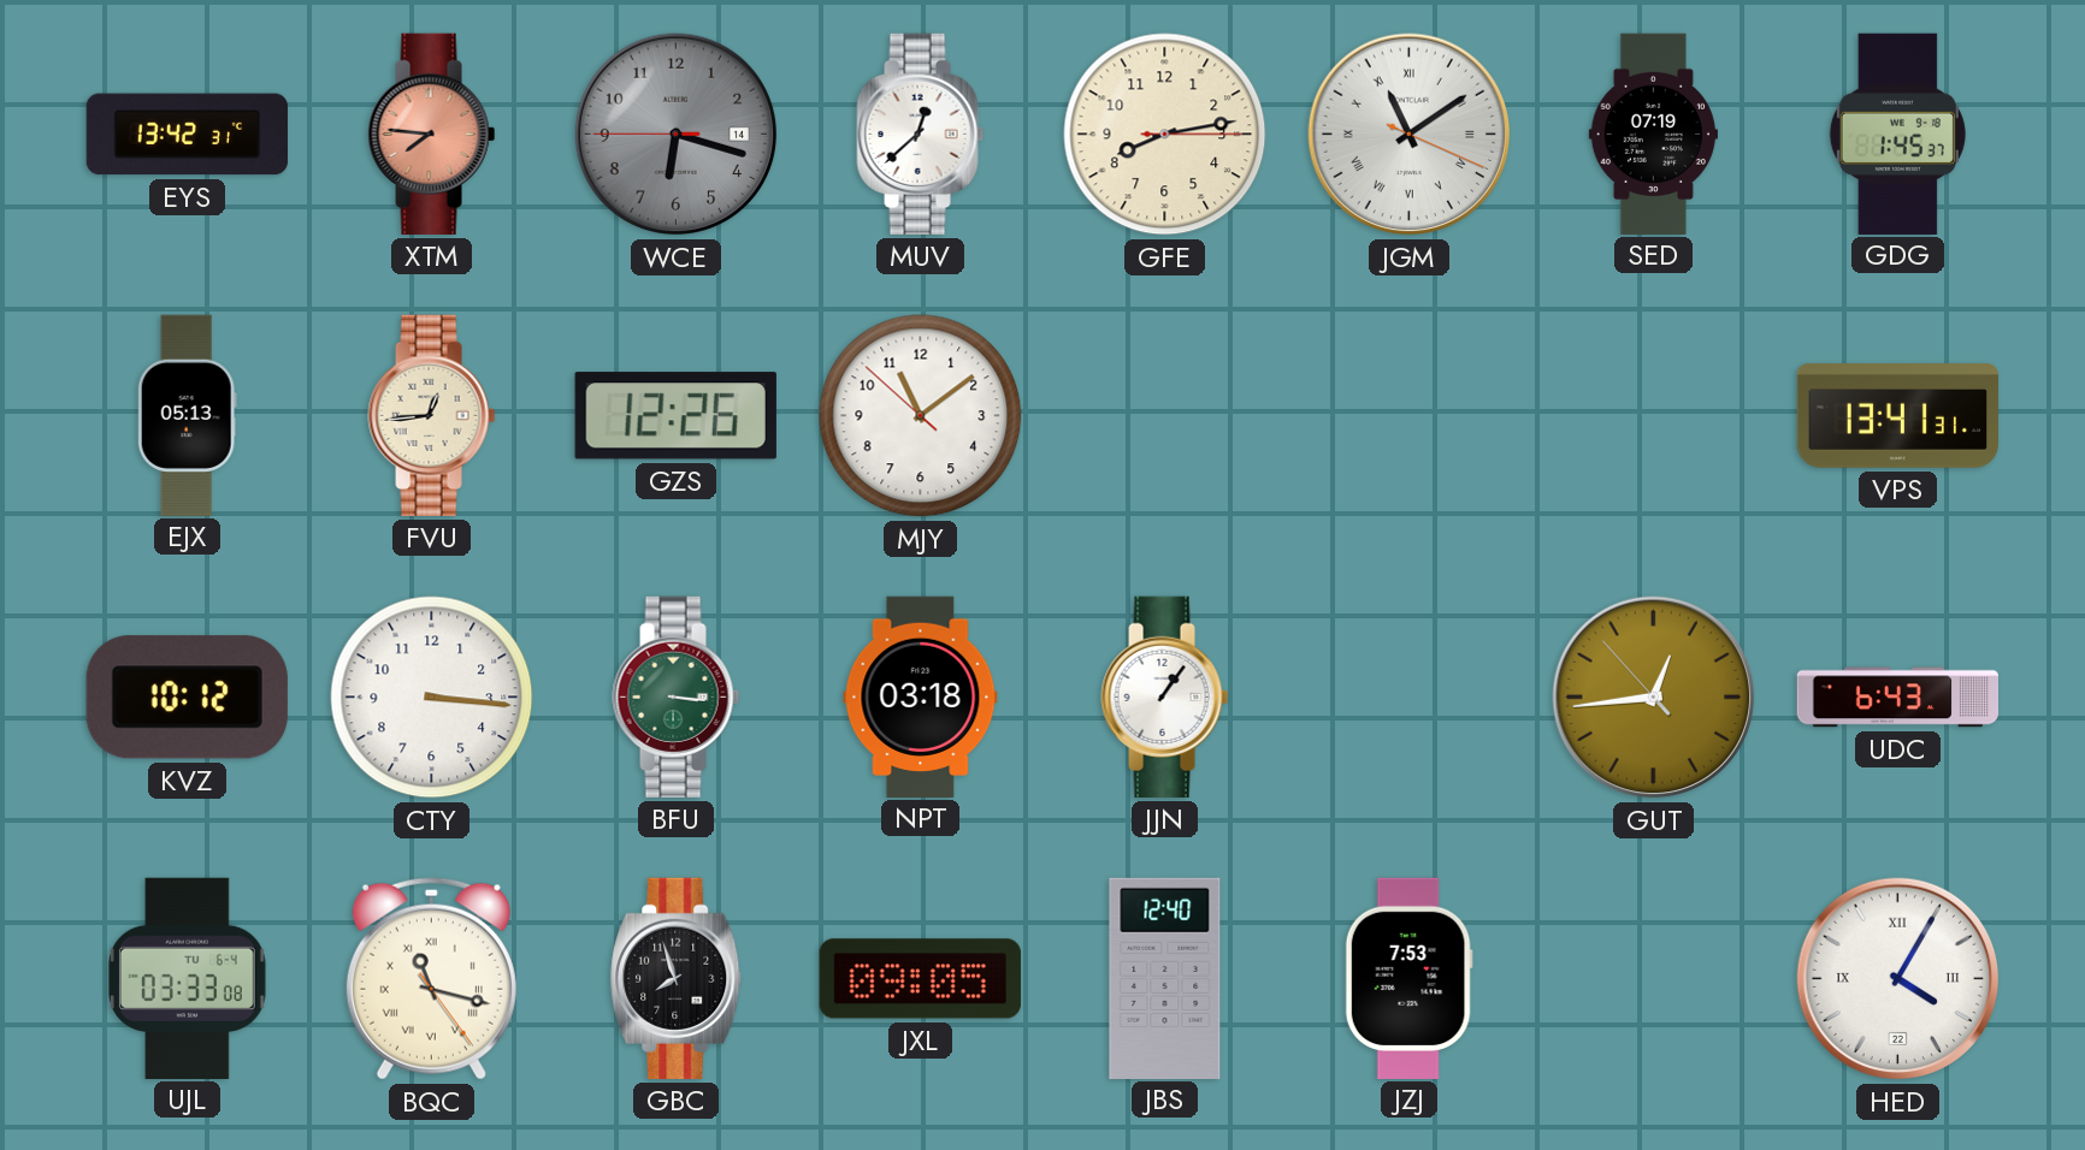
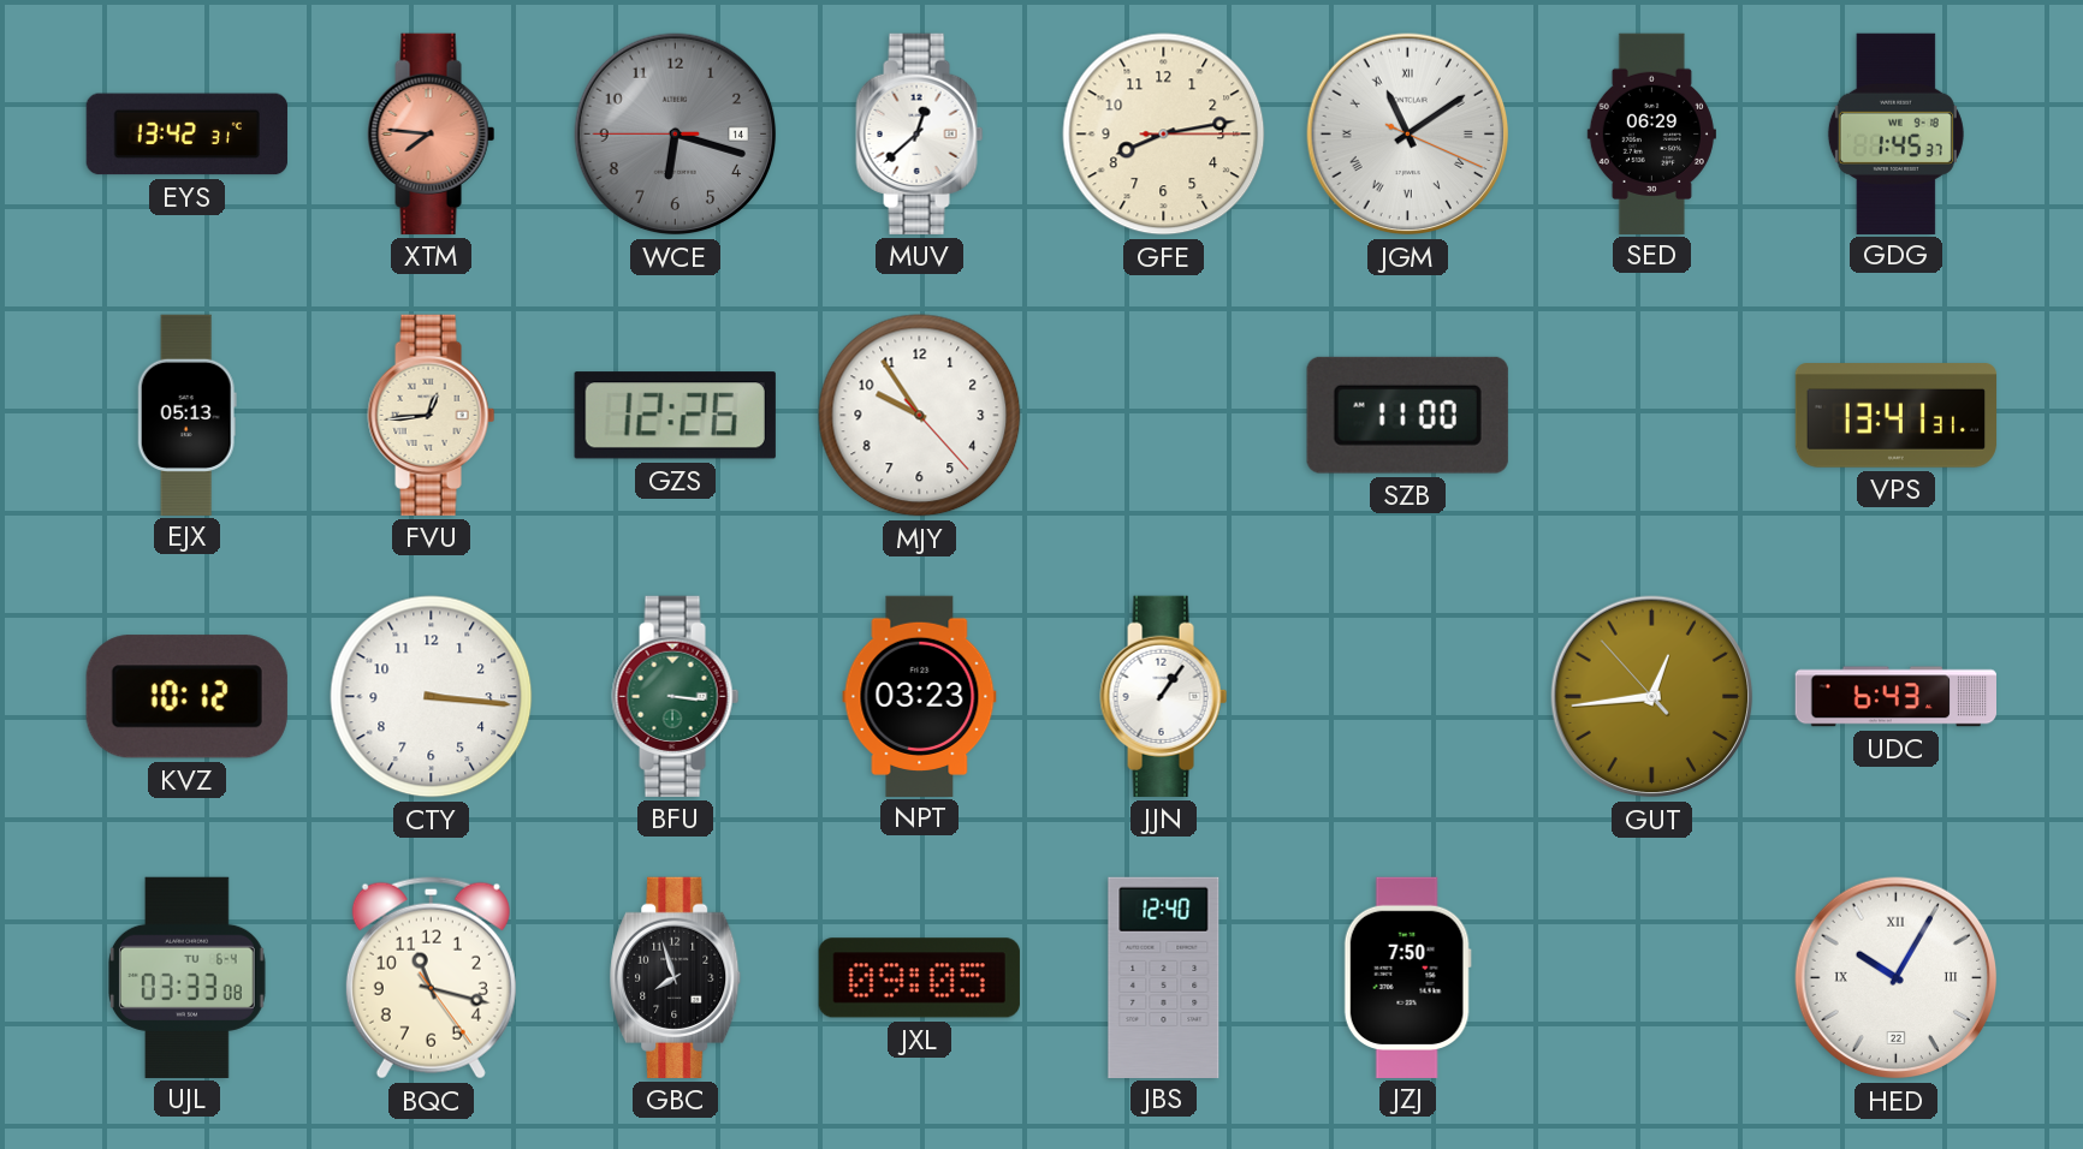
SED: 07:19 -> 06:29
MJY: 11:08 -> 9:54
SZB: none -> 11:00
NPT: 03:18 -> 03:23
BQC numerals: Roman -> Arabic
JZJ: 7:53 -> 7:50
HED: 4:05 -> 10:05
